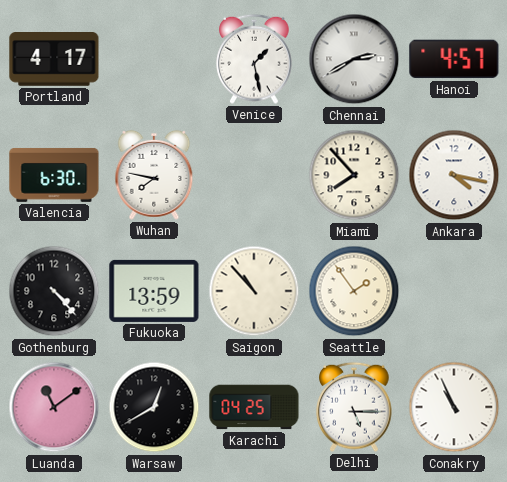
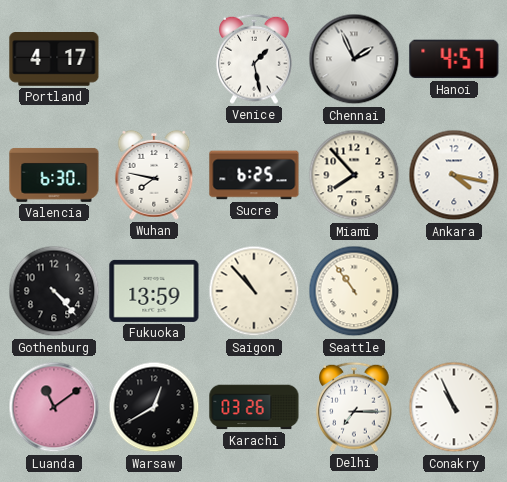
Chennai: 2:40 -> 1:56
Sucre: none -> 6:25
Seattle: 1:54 -> 10:54
Karachi: 04:25 -> 03:26
Delhi: 5:15 -> 7:15
